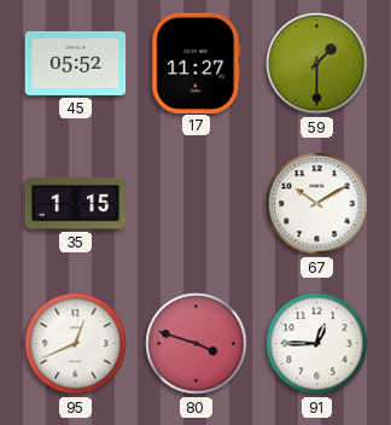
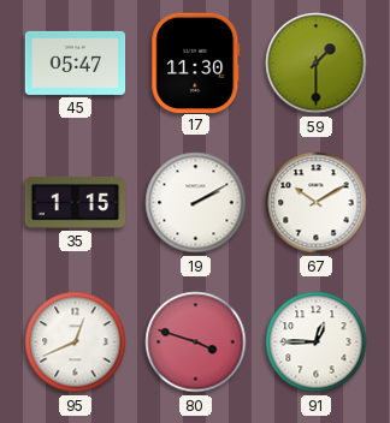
45: 05:52 -> 05:47
17: 11:27 -> 11:30
19: none -> 2:10
